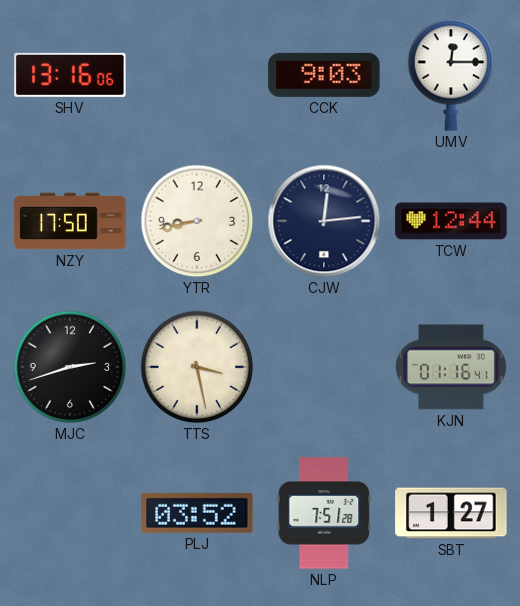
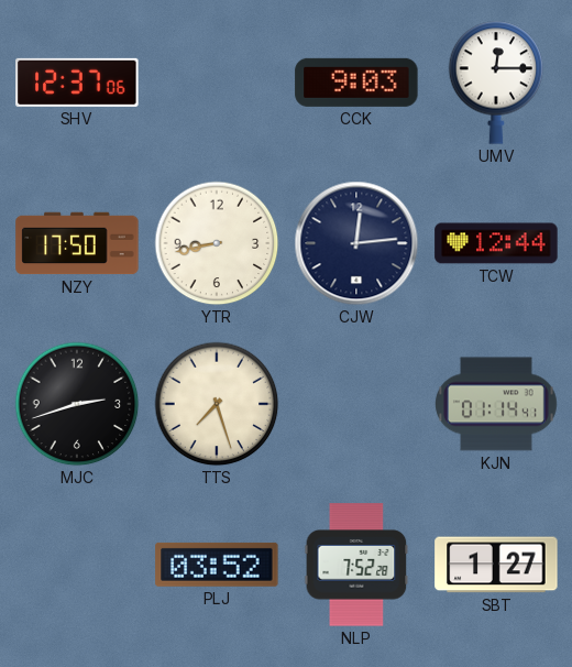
SHV: 13:16 -> 12:37
TTS: 3:28 -> 7:27
KJN: 01:16 -> 01:14
NLP: 7:51 -> 7:52
